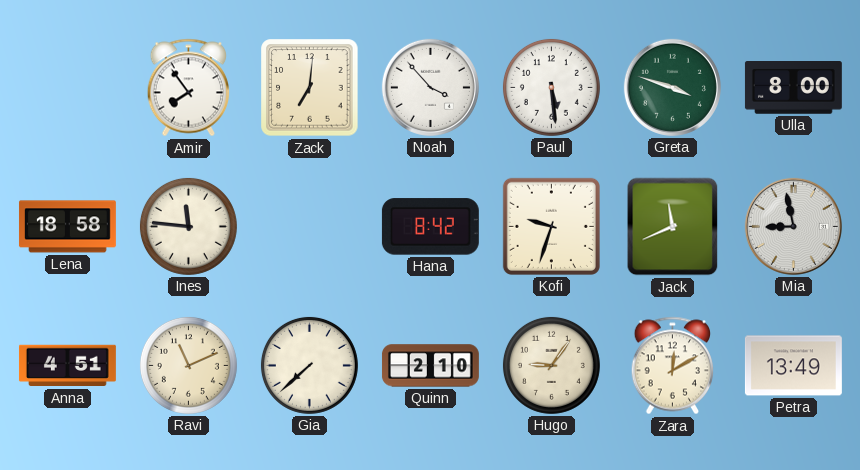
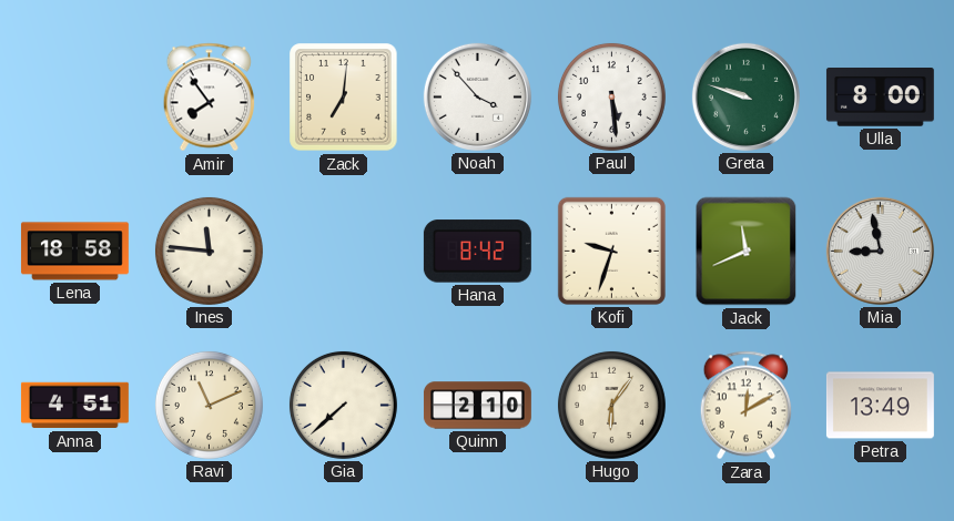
Greta: 3:48 -> 9:48
Hugo: 9:06 -> 6:06
